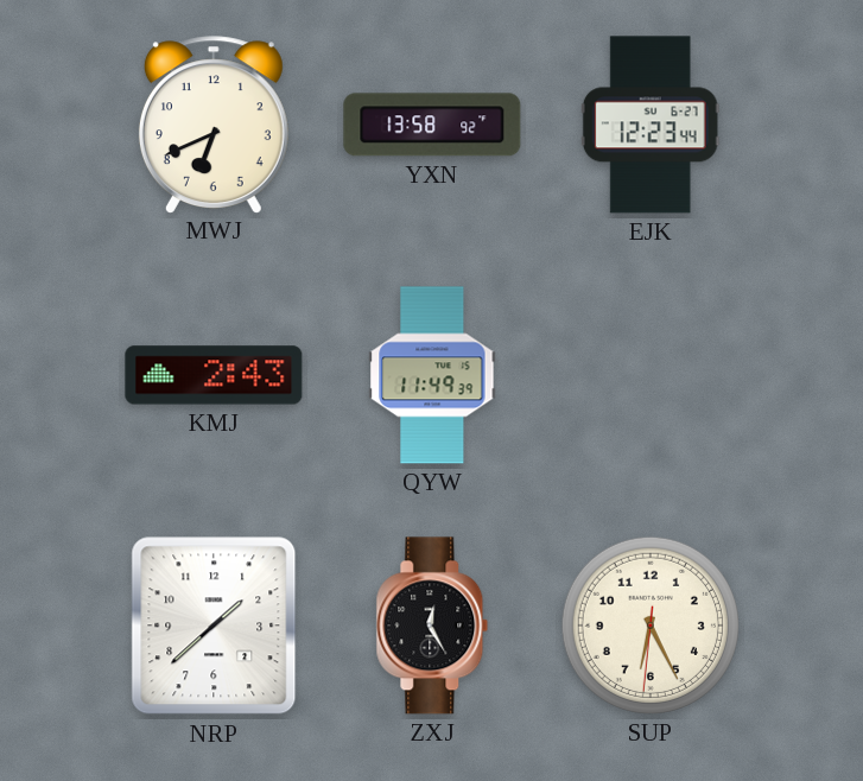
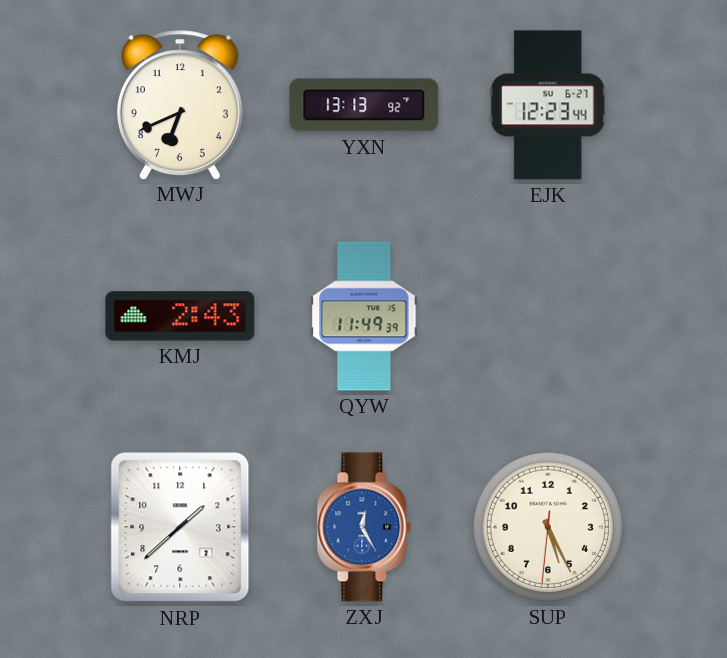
YXN: 13:58 -> 13:13
ZXJ dial: black -> blue
SUP: 6:25 -> 5:25
